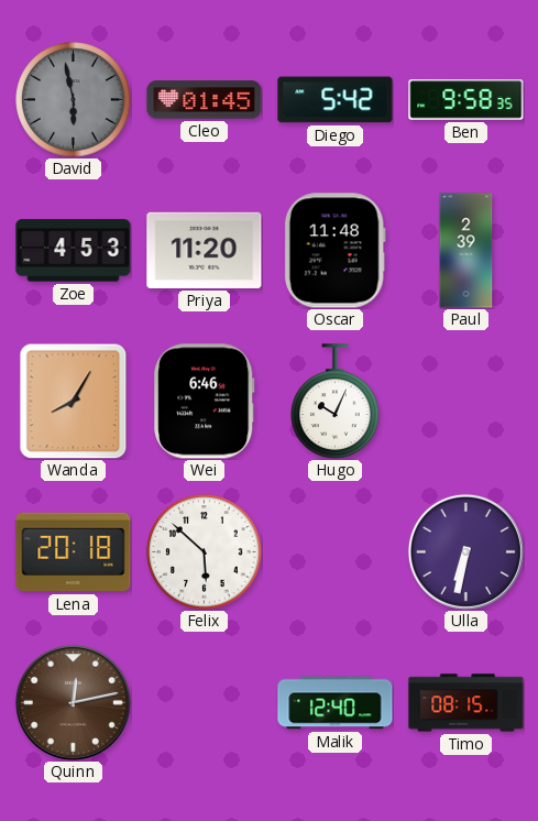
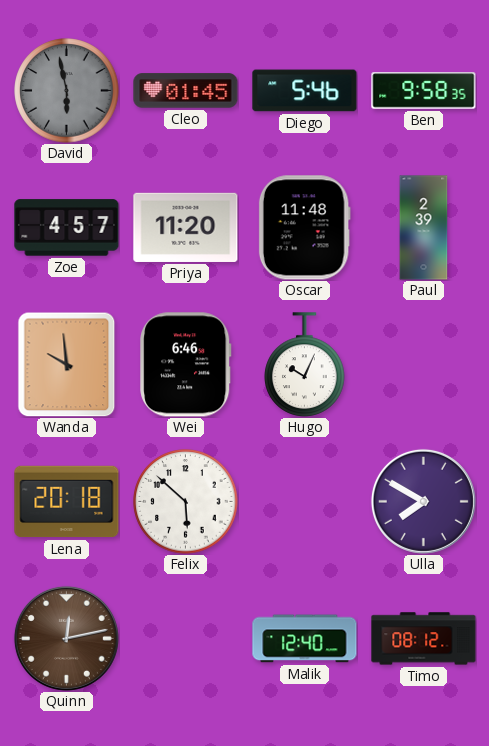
Diego: 5:42 -> 5:46
Zoe: 4:53 -> 4:57
Wanda: 8:05 -> 9:59
Ulla: 6:32 -> 7:50
Timo: 08:15 -> 08:12
